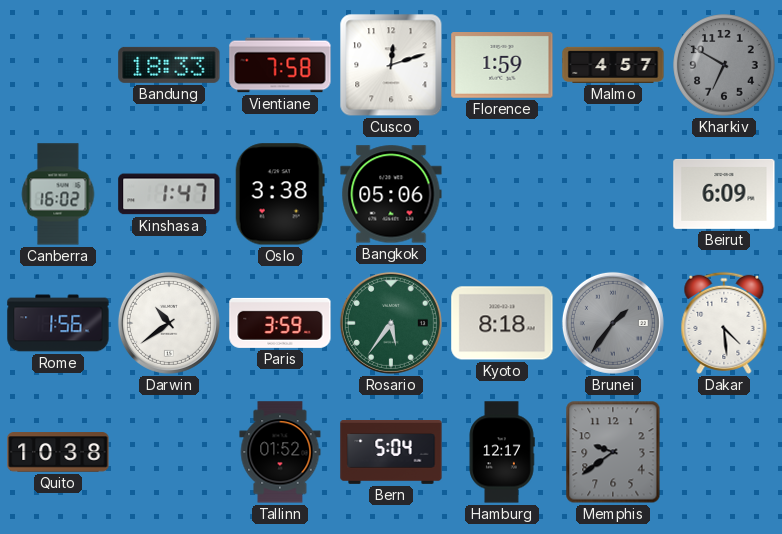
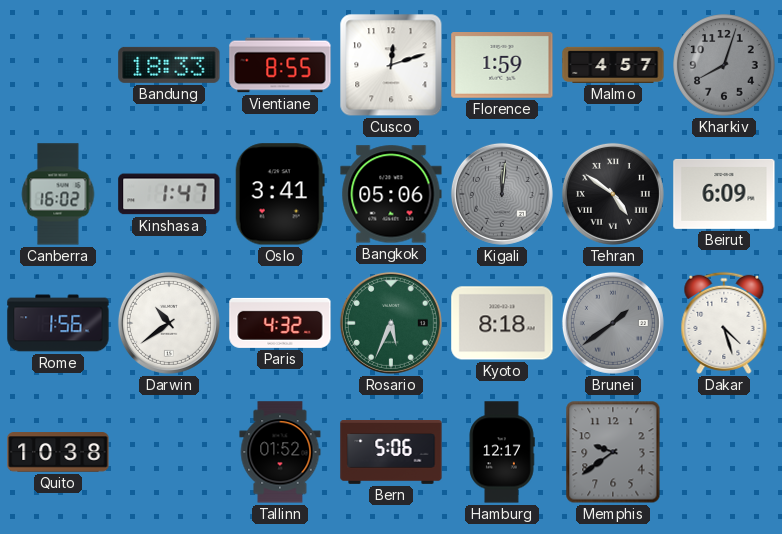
Vientiane: 7:58 -> 8:55
Kharkiv: 6:50 -> 8:03
Oslo: 3:38 -> 3:41
Kigali: none -> 12:01
Tehran: none -> 4:51
Paris: 3:59 -> 4:32
Rosario: 5:36 -> 5:34
Brunei: 1:36 -> 1:39
Dakar: 4:29 -> 4:27
Bern: 5:04 -> 5:06
